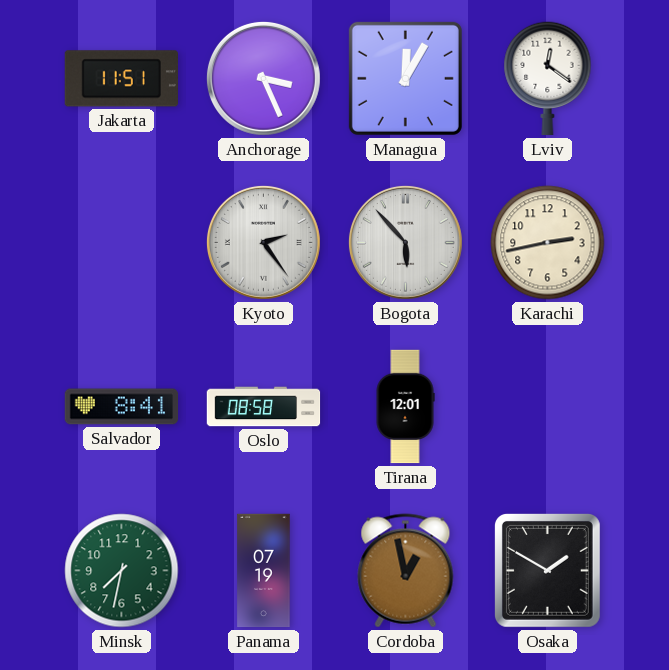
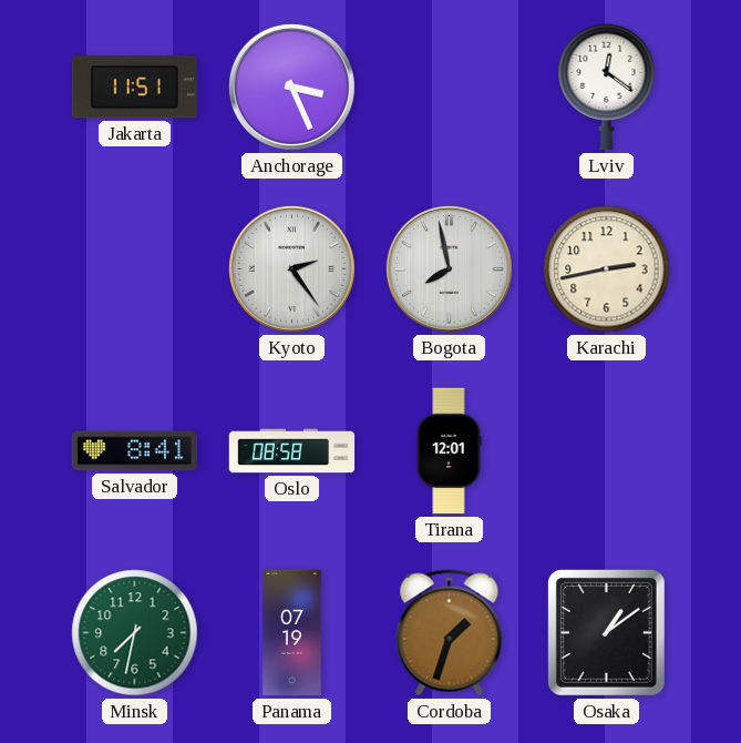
Managua: 12:05 -> none
Bogota: 5:53 -> 7:58
Cordoba: 12:58 -> 1:33
Osaka: 1:50 -> 1:09
